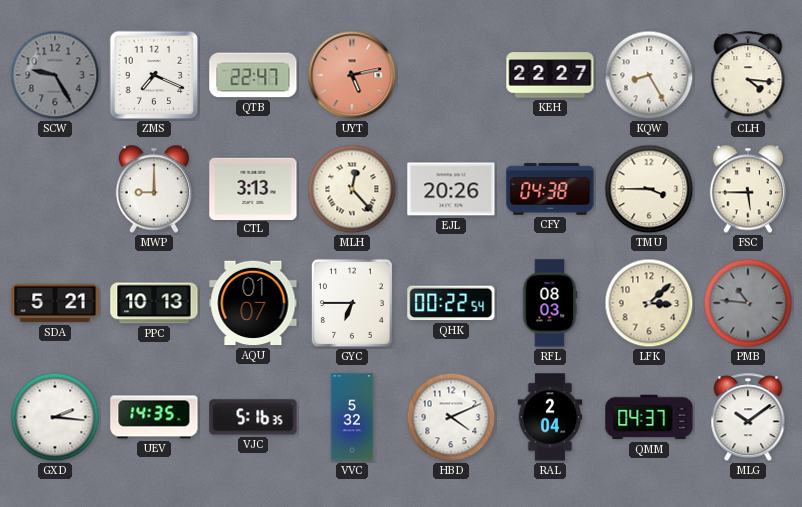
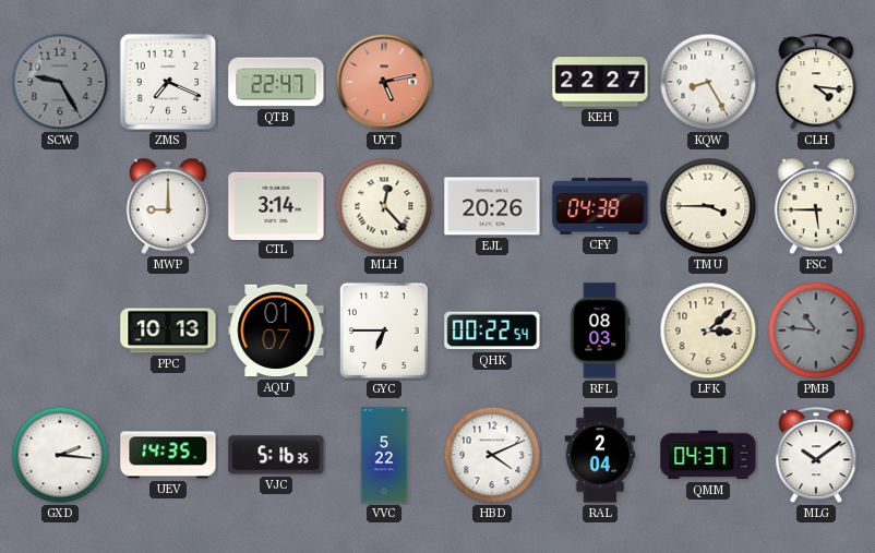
CTL: 3:13 -> 3:14
SDA: 5:21 -> none
VVC: 5:32 -> 5:22
